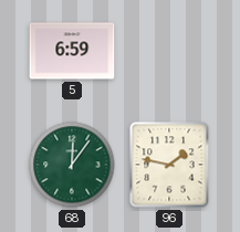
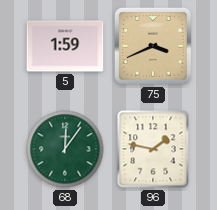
5: 6:59 -> 1:59
75: none -> 3:41
